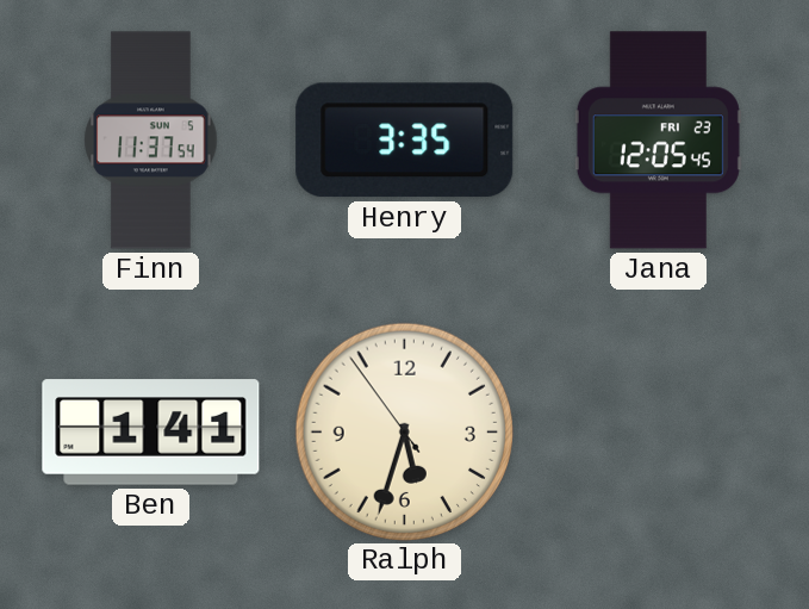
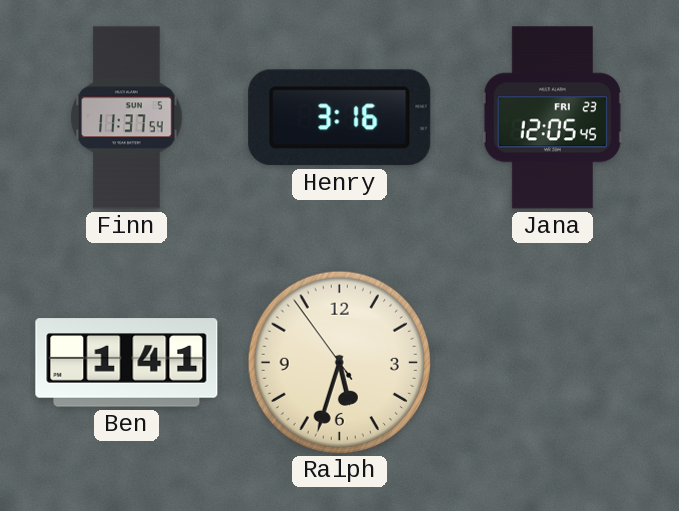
Henry: 3:35 -> 3:16
